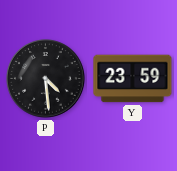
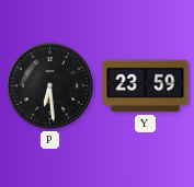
P: 4:29 -> 6:29
